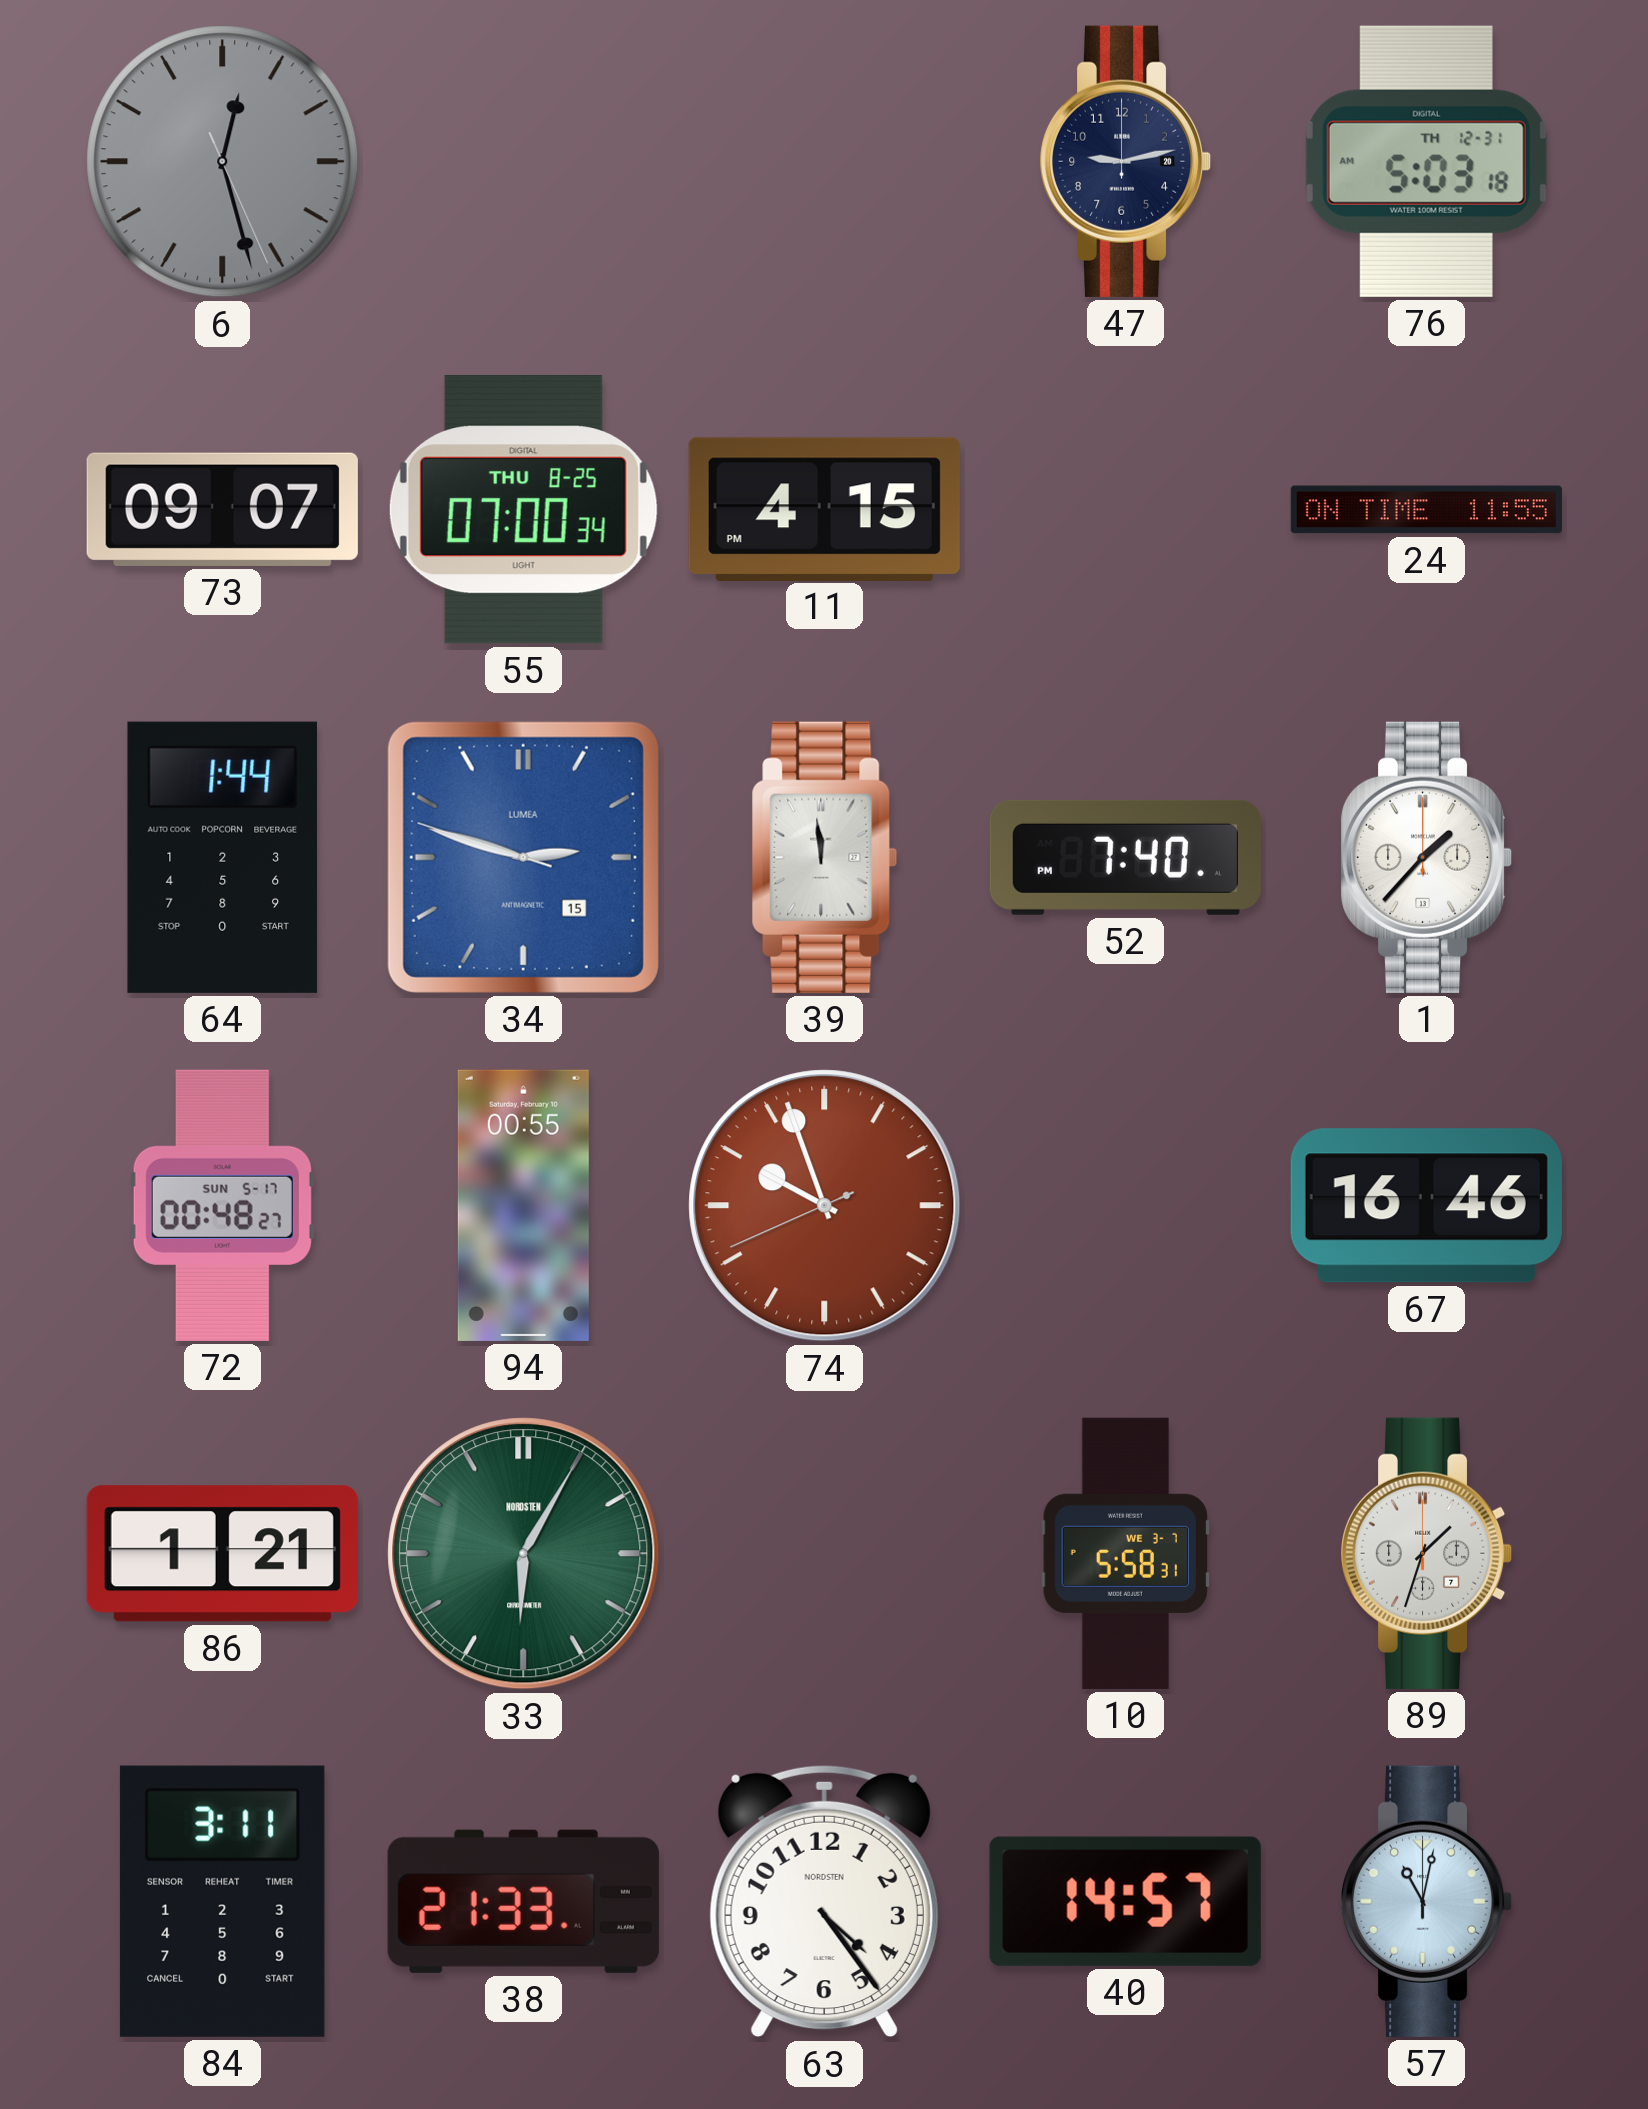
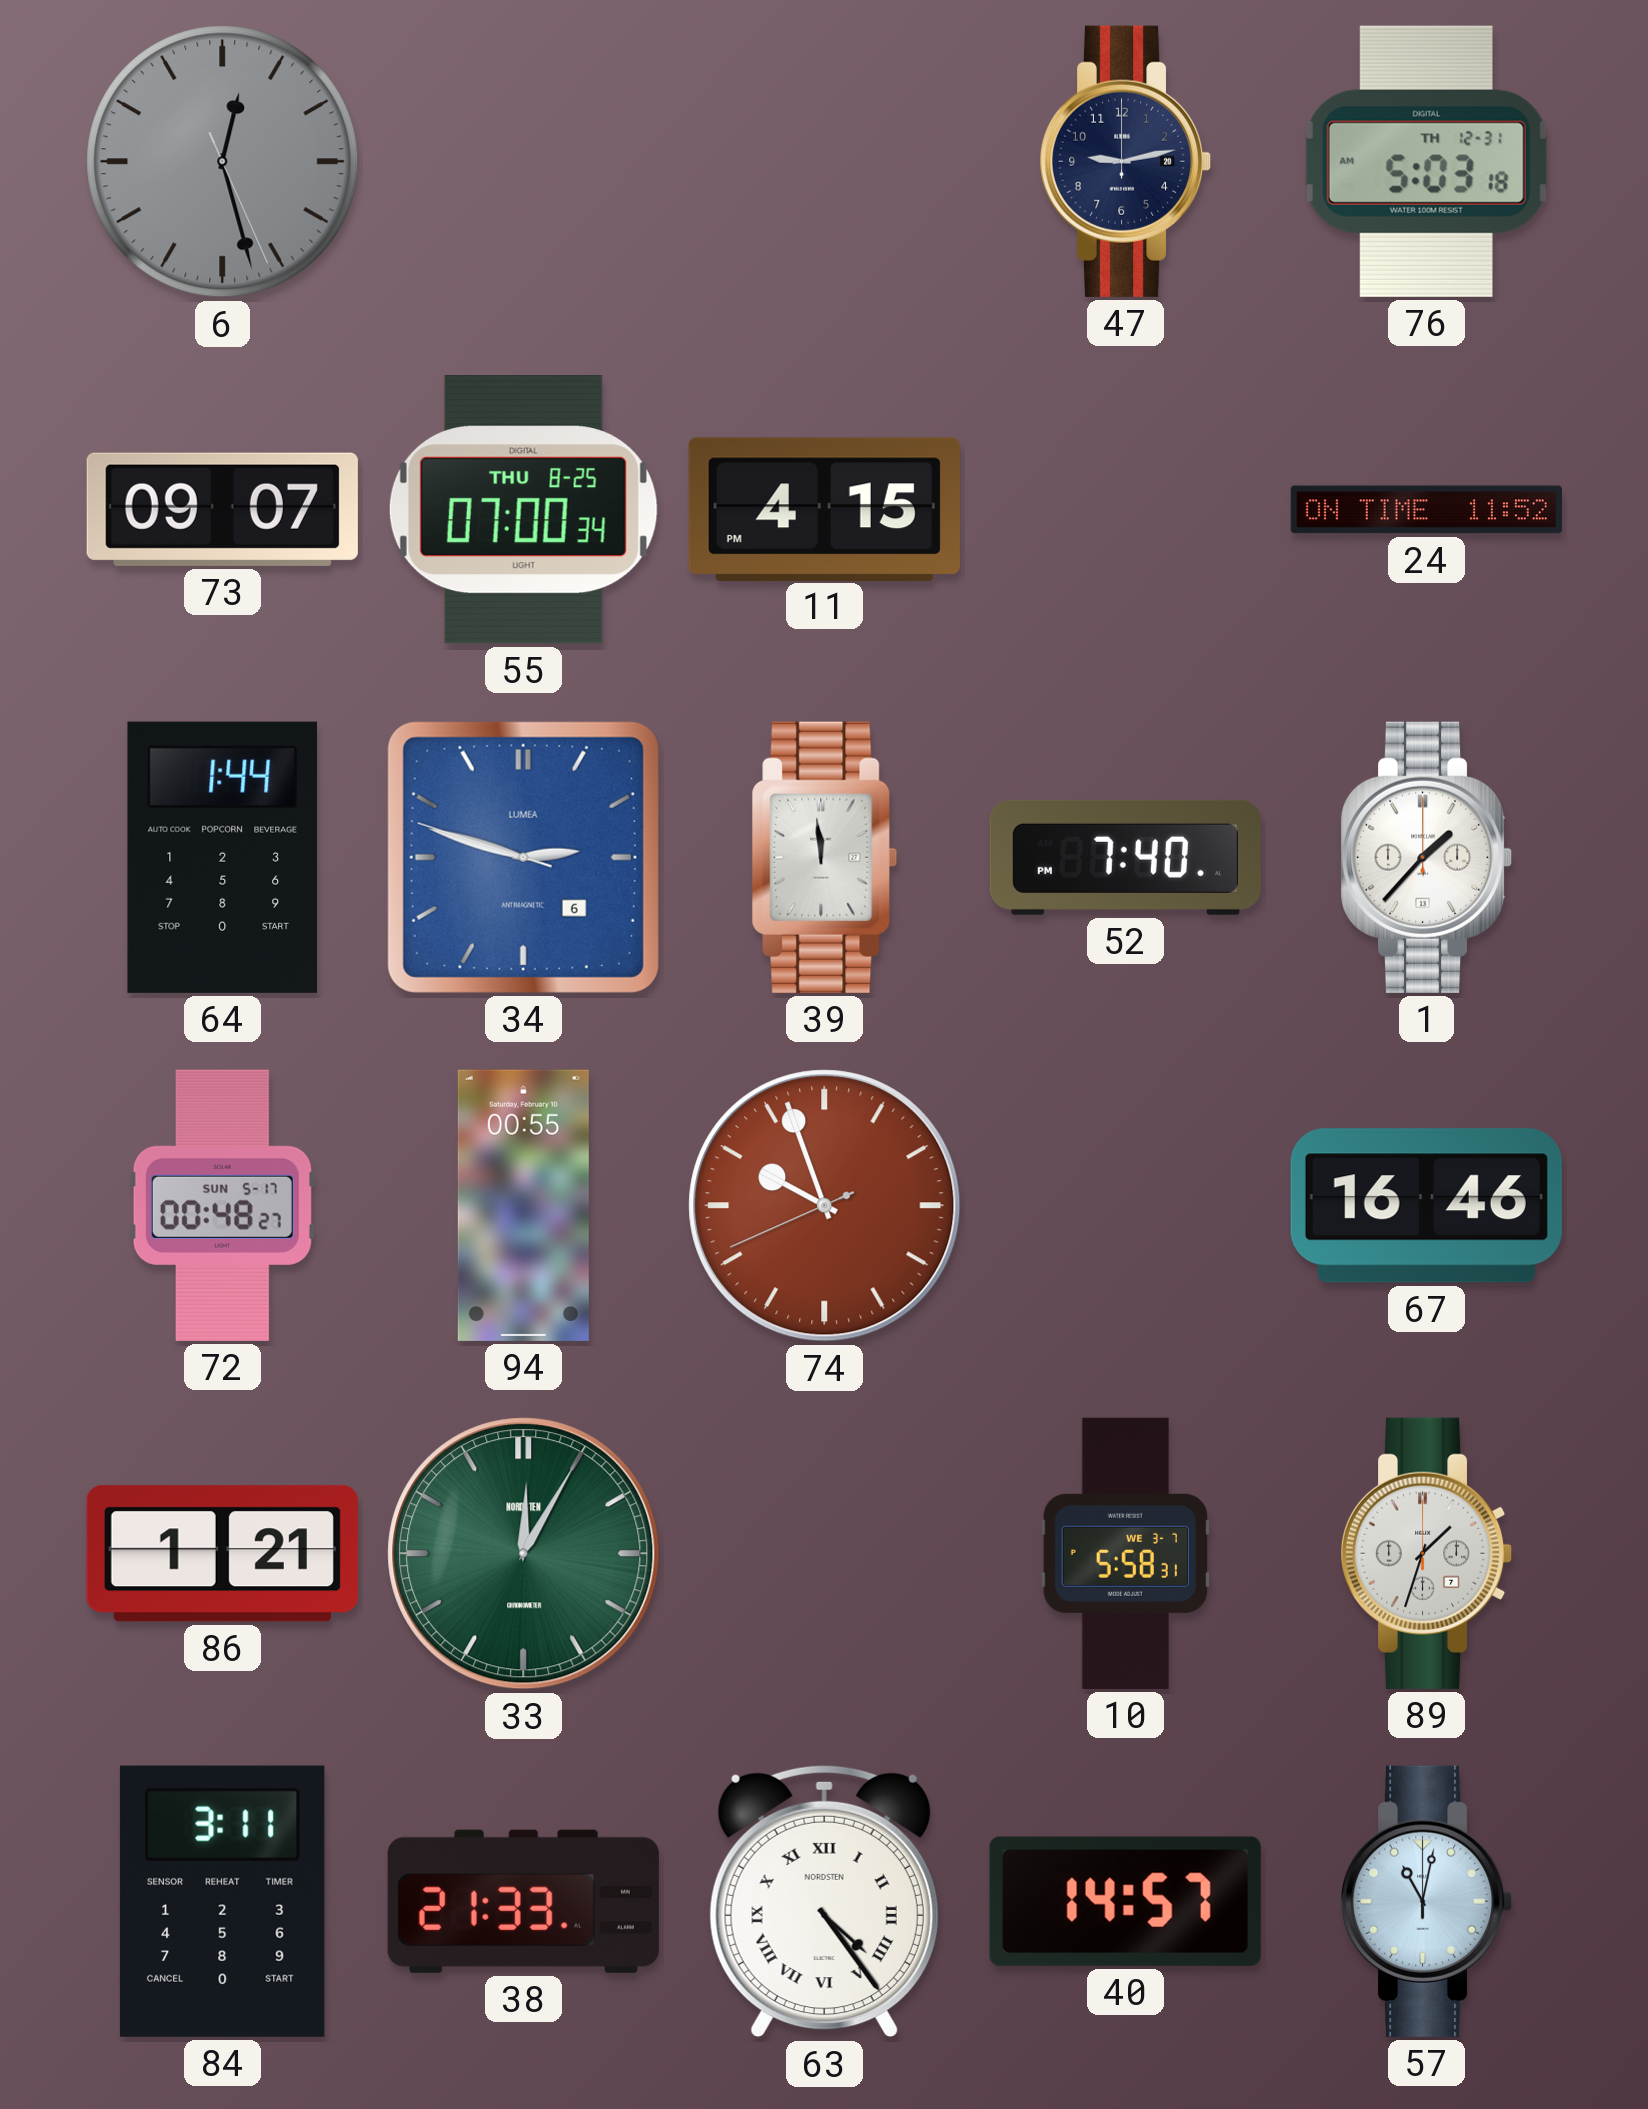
24: 11:55 -> 11:52
34 date: 15 -> 6
33: 6:05 -> 12:05
63 numerals: Arabic -> Roman
